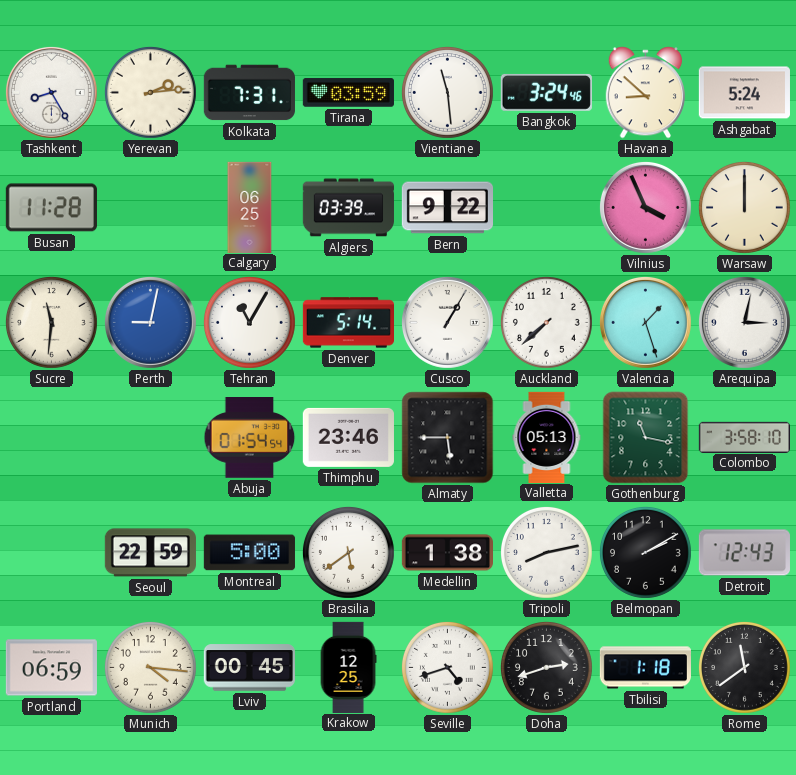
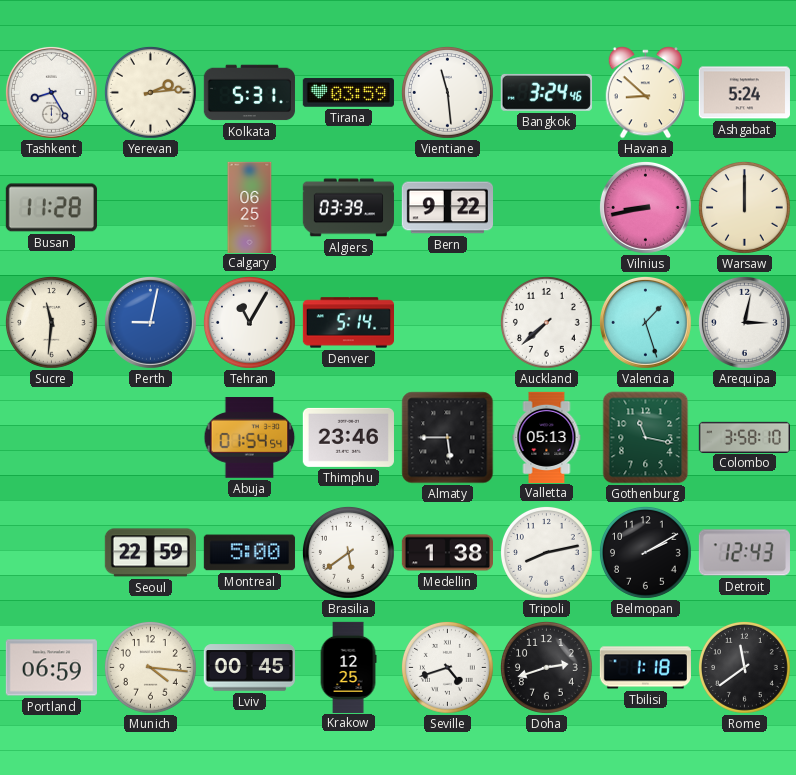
Kolkata: 7:31 -> 5:31
Vilnius: 3:56 -> 8:43
Cusco: 1:05 -> none
